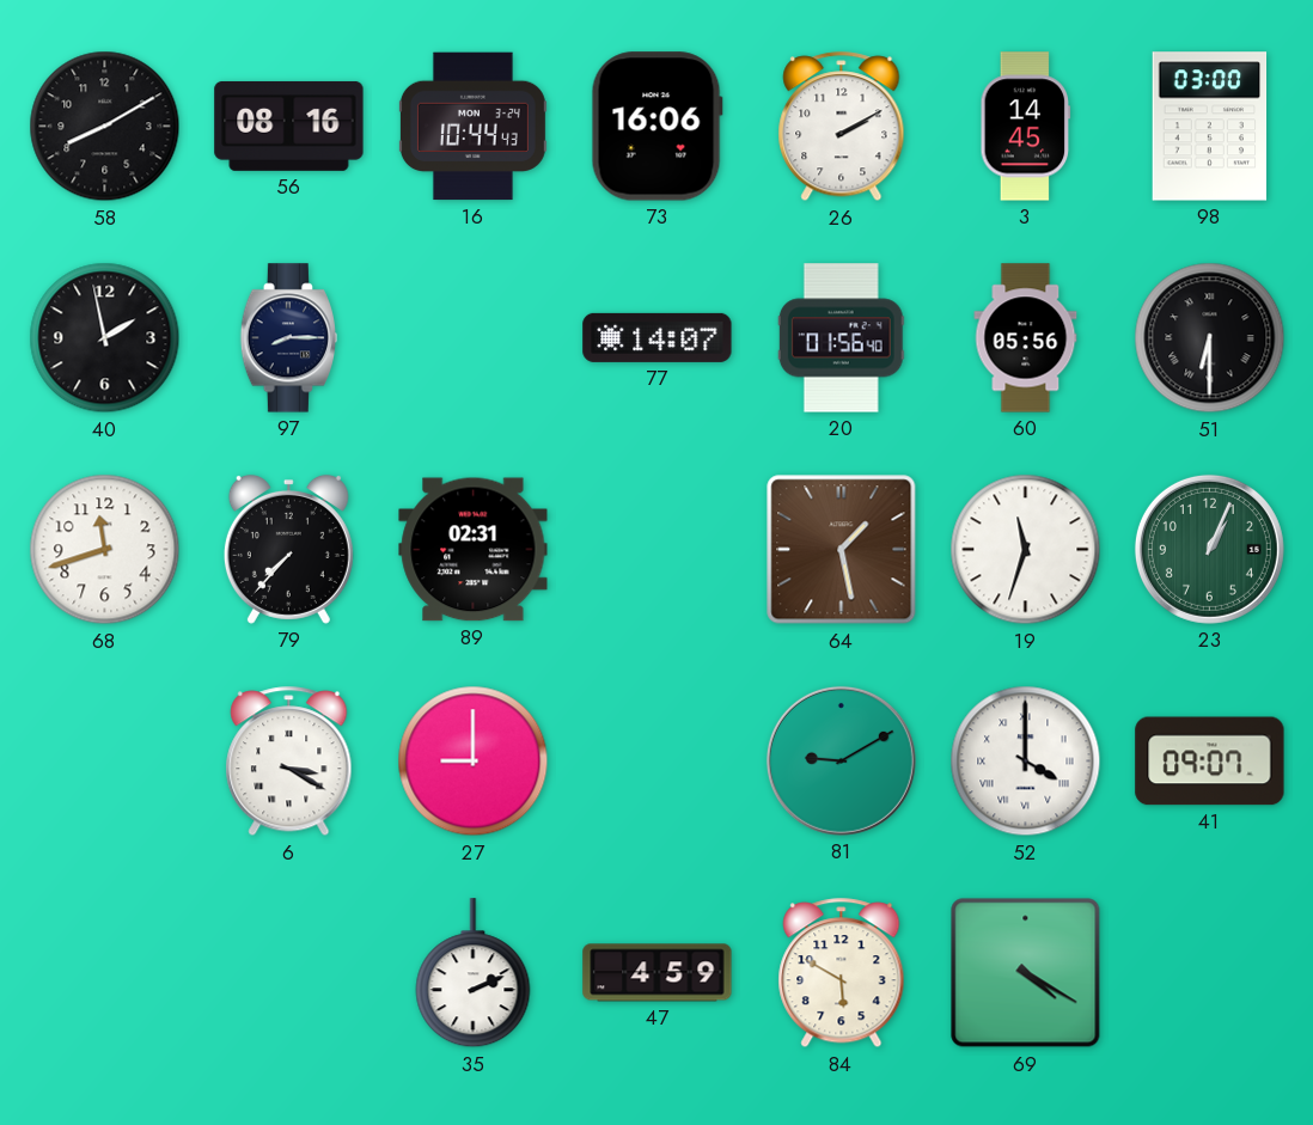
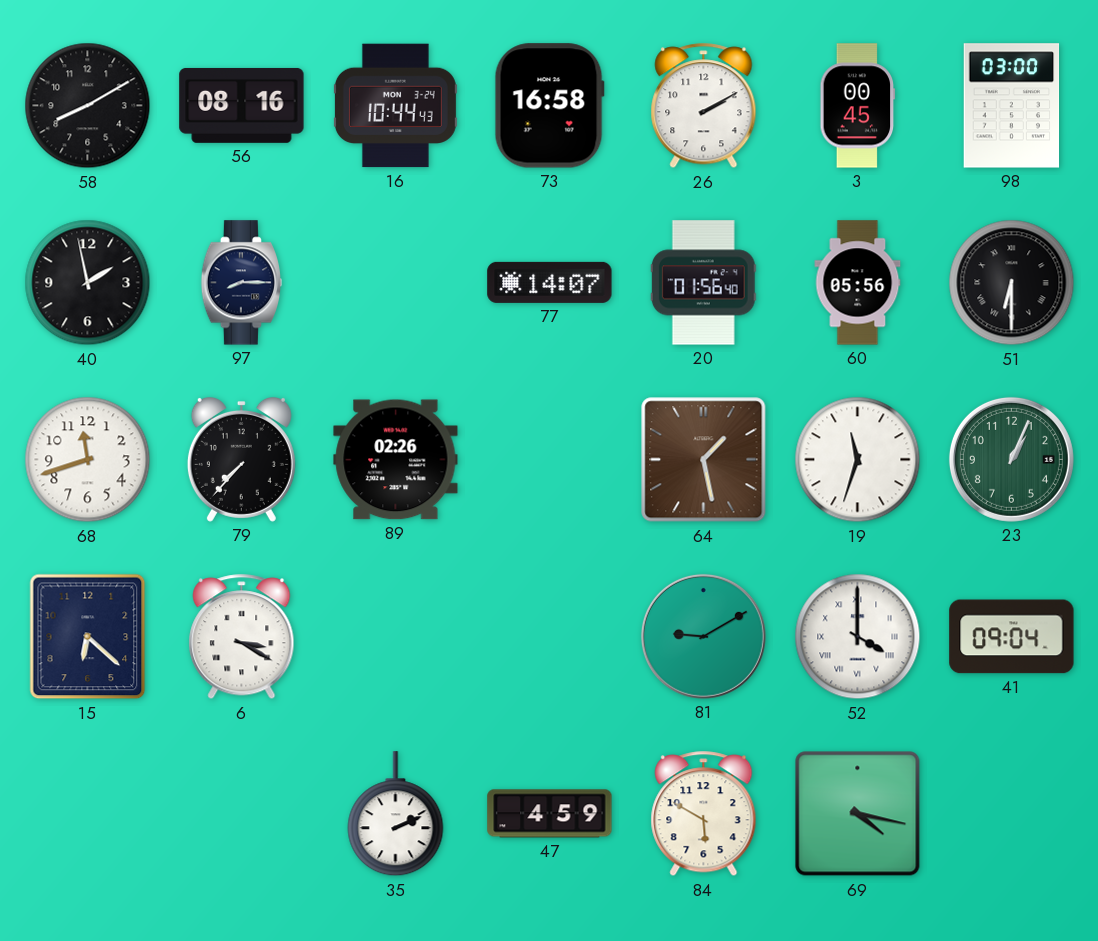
73: 16:06 -> 16:58
3: 14:45 -> 00:45
89: 02:31 -> 02:26
15: none -> 6:22
27: 9:00 -> none
41: 09:07 -> 09:04
69: 4:20 -> 4:17
